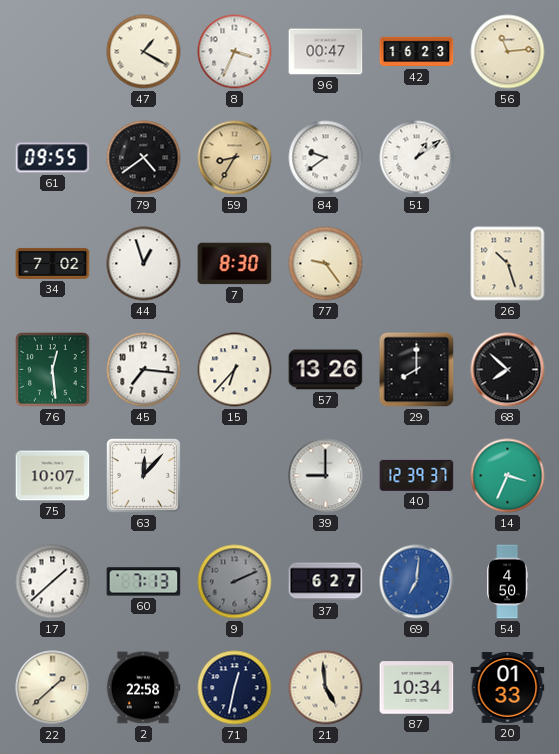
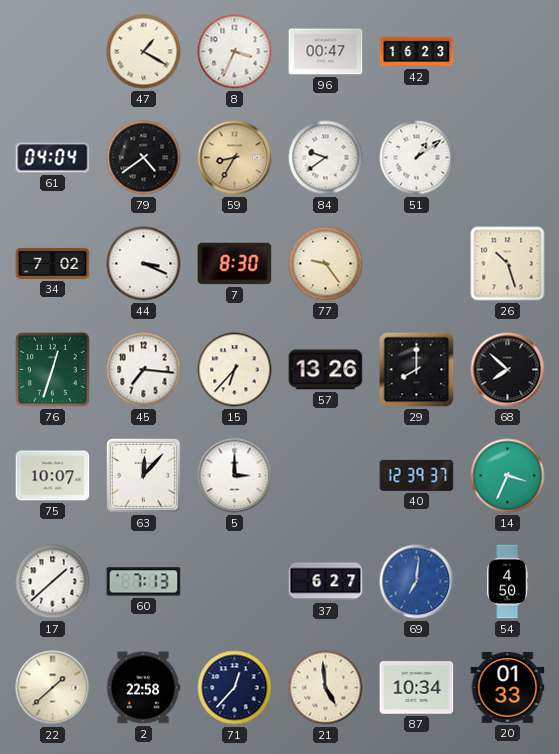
56: 11:14 -> none
61: 09:55 -> 04:04
44: 12:57 -> 3:19
76: 12:29 -> 12:33
5: none -> 3:00
39: 9:00 -> none
9: 2:11 -> none
71: 12:32 -> 12:37
